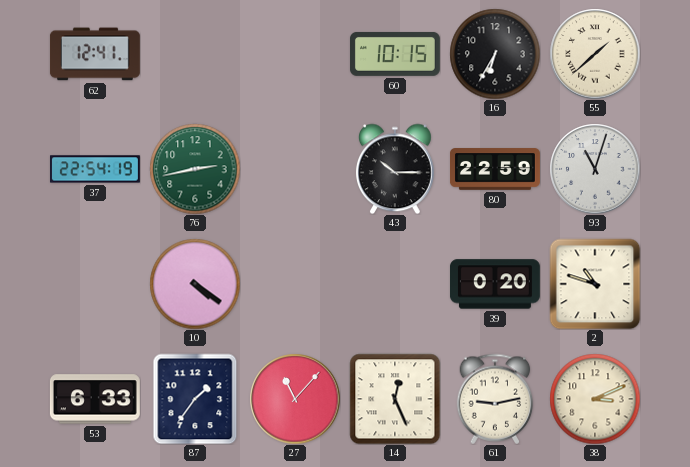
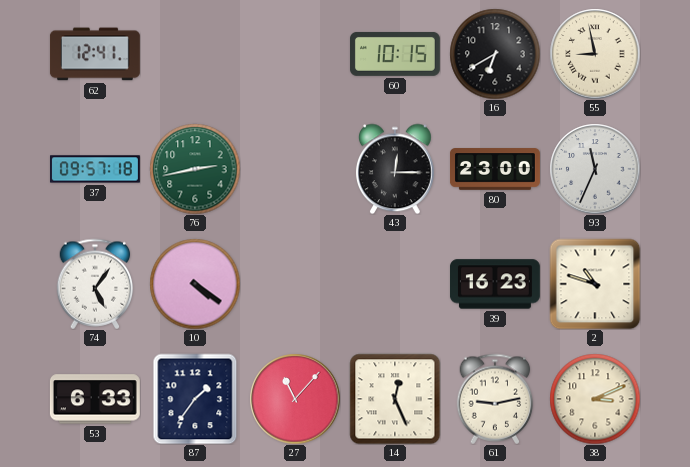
16: 6:35 -> 6:40
55: 1:38 -> 8:58
37: 22:54 -> 09:57
43: 10:15 -> 12:15
80: 22:59 -> 23:00
93: 11:03 -> 11:34
74: none -> 5:06
39: 0:20 -> 16:23
